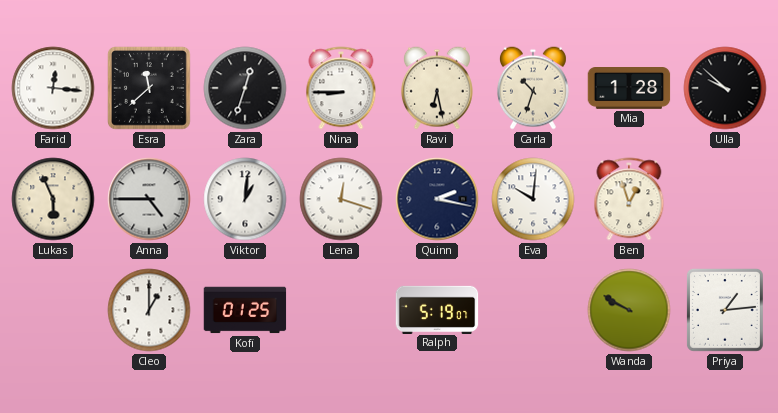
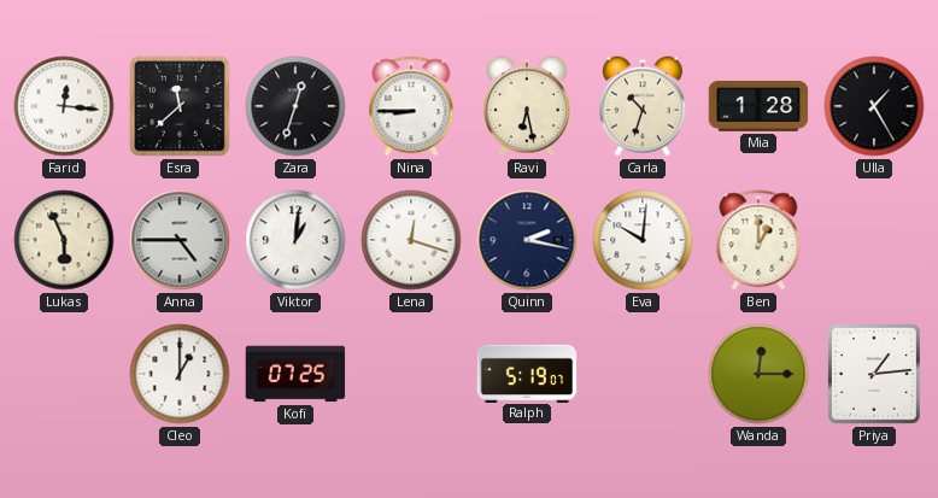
Ulla: 9:52 -> 1:25
Ben: 12:57 -> 1:00
Kofi: 01:25 -> 07:25
Wanda: 9:50 -> 12:15
